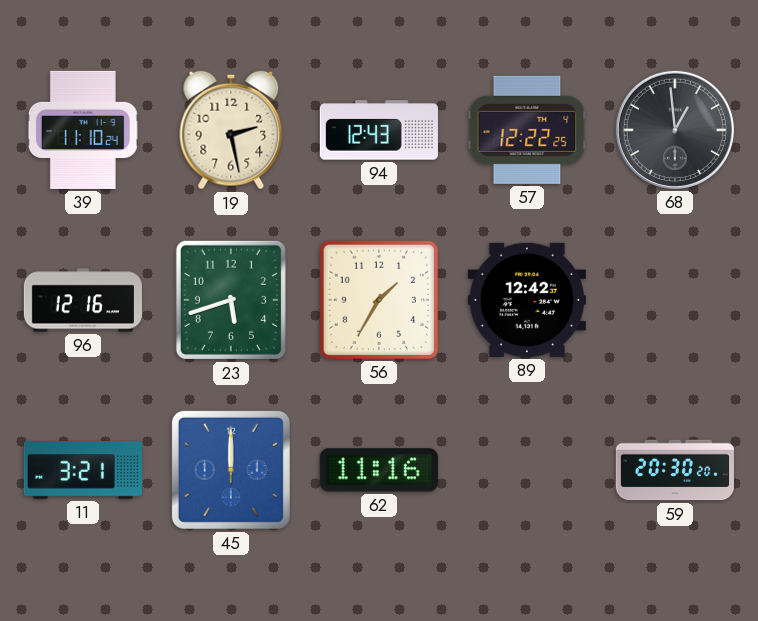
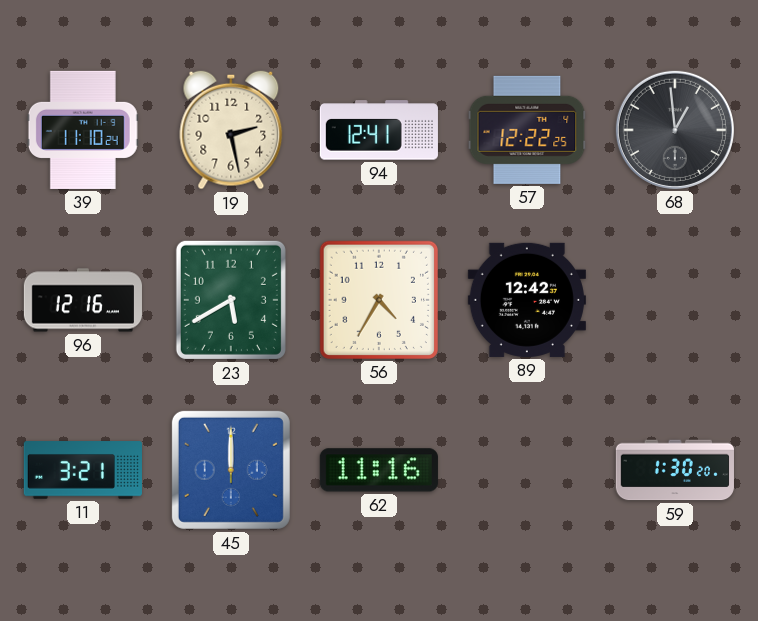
94: 12:43 -> 12:41
23: 5:42 -> 5:40
56: 1:35 -> 4:35
59: 20:30 -> 1:30
